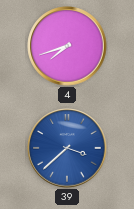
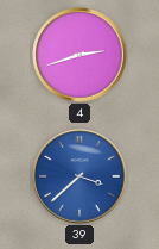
4: 7:42 -> 2:42
